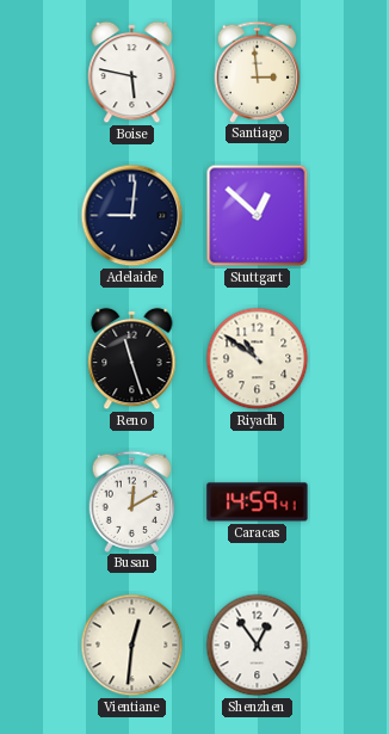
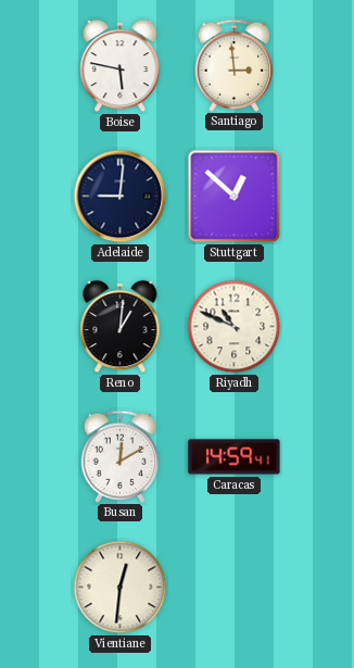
Reno: 11:27 -> 1:01
Riyadh: 10:51 -> 10:49
Shenzhen: 12:54 -> none
